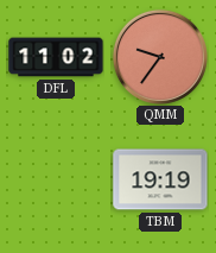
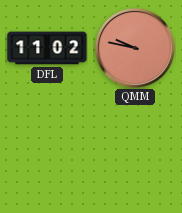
QMM: 9:36 -> 9:47
TBM: 19:19 -> none
